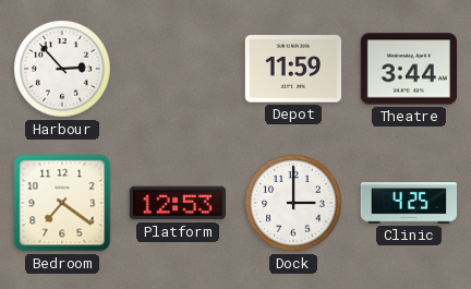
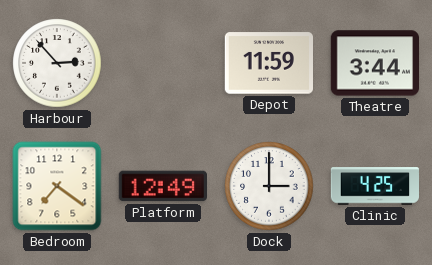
Platform: 12:53 -> 12:49
